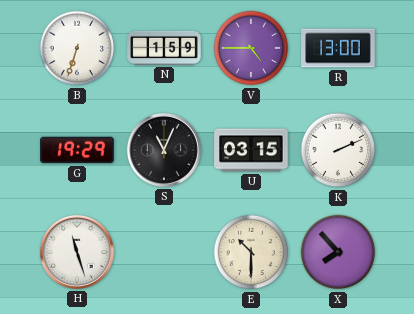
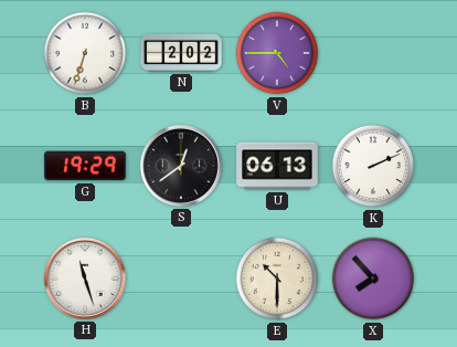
N: 1:59 -> 2:02
R: 13:00 -> none
S: 11:04 -> 12:39
U: 03:15 -> 06:13
